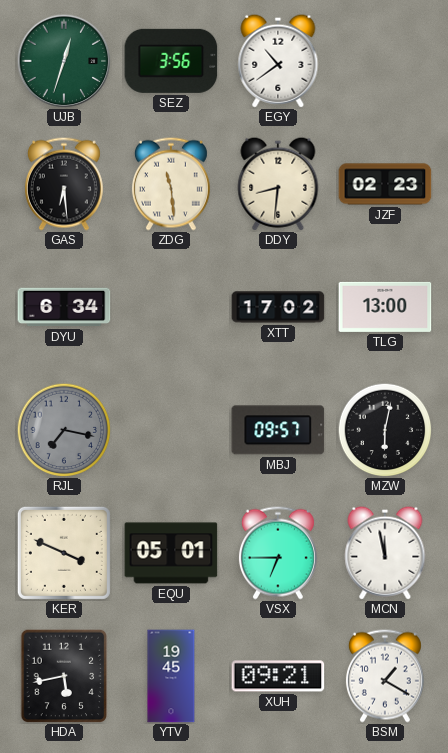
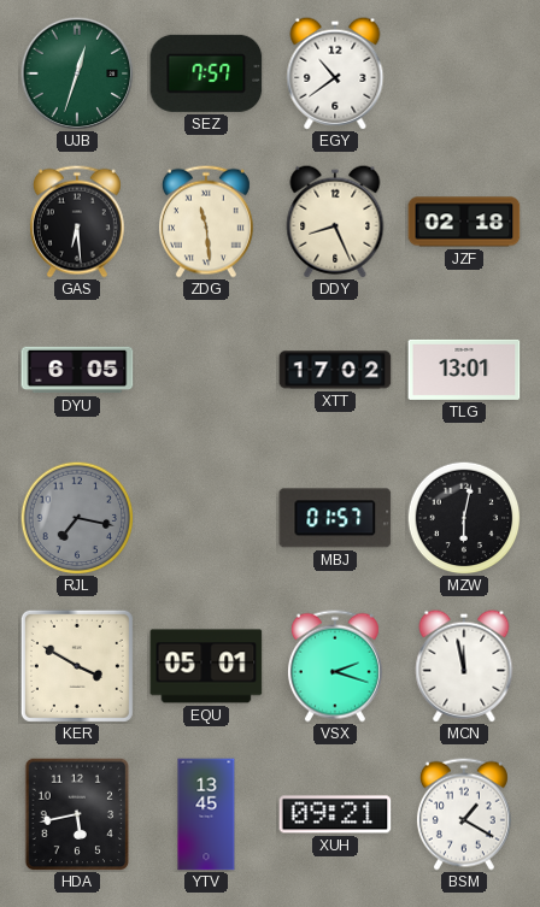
SEZ: 3:56 -> 7:57
DDY: 8:31 -> 8:26
JZF: 02:23 -> 02:18
DYU: 6:34 -> 6:05
TLG: 13:00 -> 13:01
MBJ: 09:57 -> 01:57
KER: 3:49 -> 3:50
VSX: 6:45 -> 2:18
YTV: 19:45 -> 13:45
